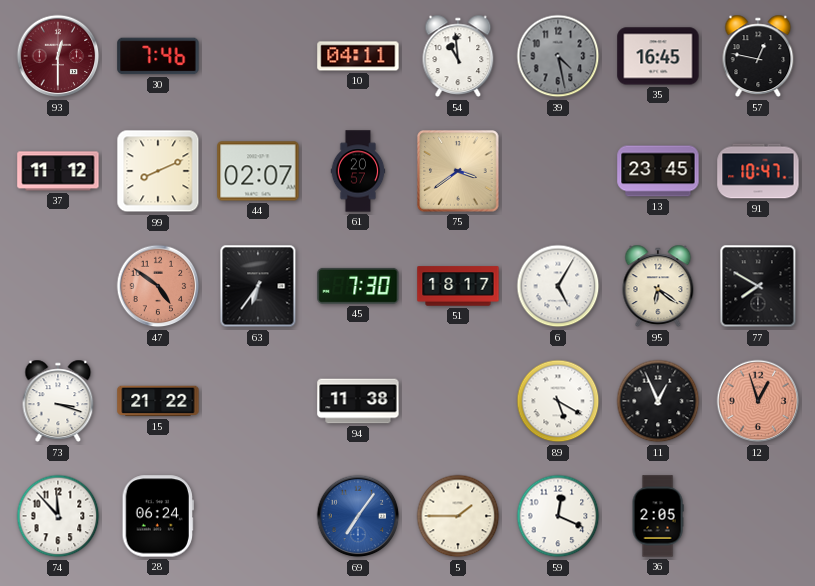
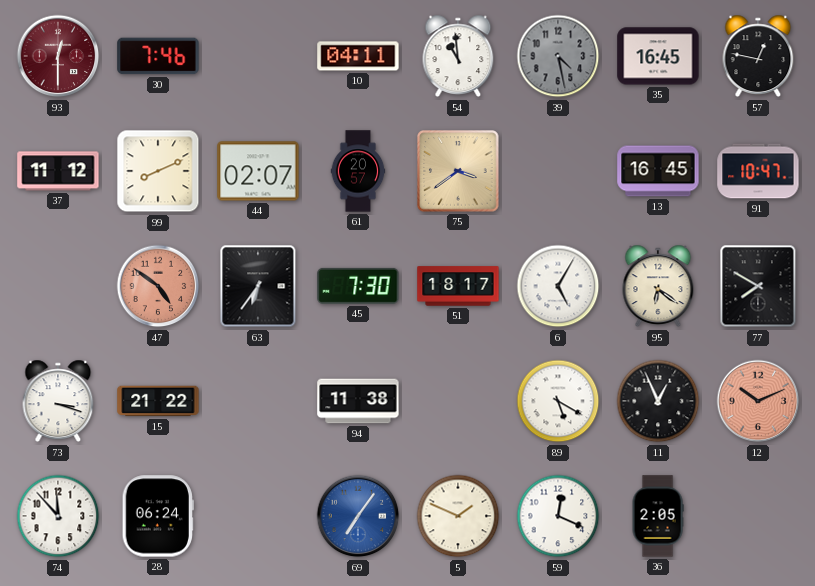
13: 23:45 -> 16:45
12: 12:57 -> 10:11
5: 1:45 -> 1:49
